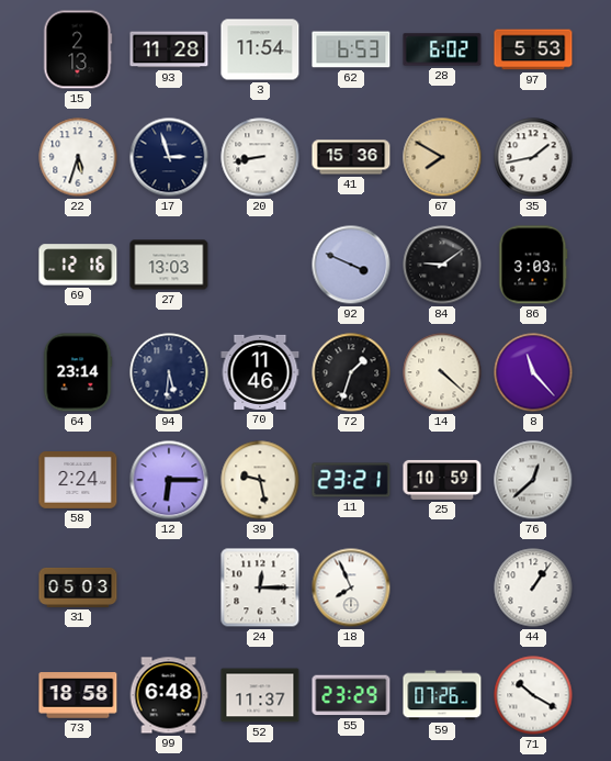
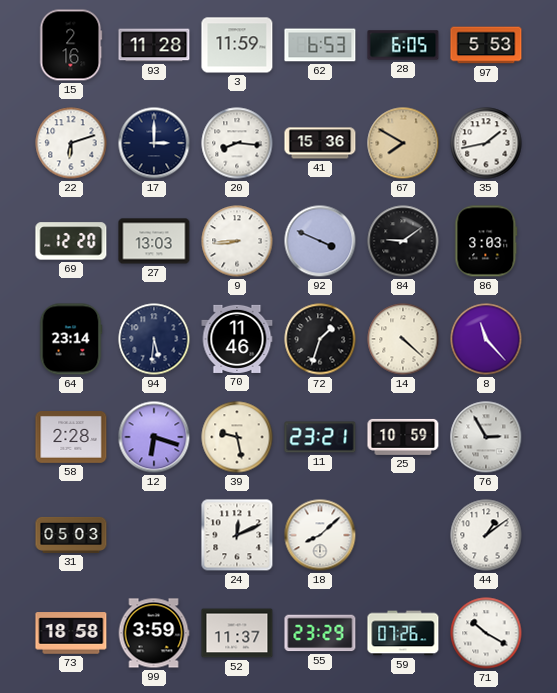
15: 2:13 -> 2:16
3: 11:54 -> 11:59
28: 6:02 -> 6:05
22: 5:33 -> 6:12
17: 2:57 -> 3:00
20: 8:43 -> 8:16
69: 12:16 -> 12:20
9: none -> 8:44
58: 2:24 -> 2:28
12: 6:15 -> 6:18
76: 12:38 -> 2:55
24: 12:15 -> 12:11
18: 7:56 -> 8:08
44: 1:06 -> 1:09
99: 6:48 -> 3:59
